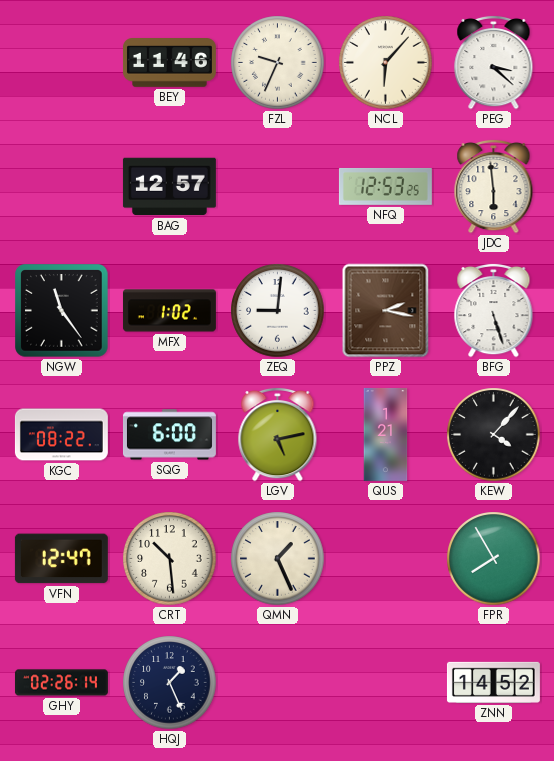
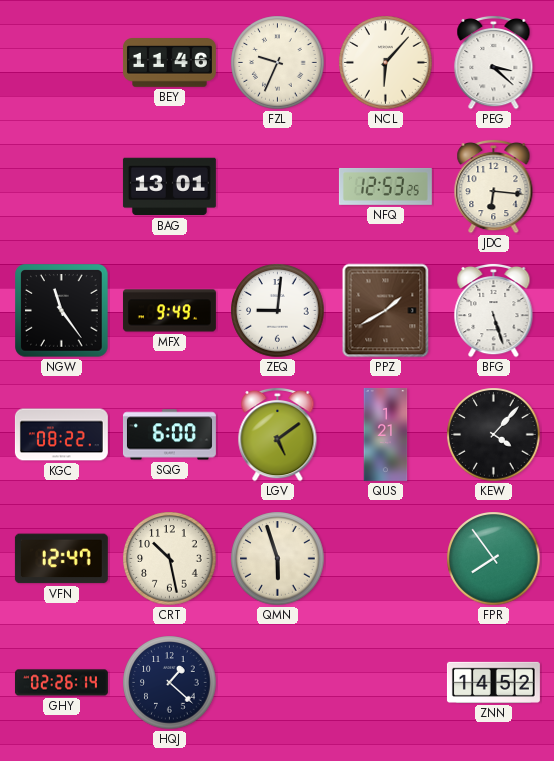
BAG: 12:57 -> 13:01
JDC: 5:59 -> 6:16
MFX: 1:02 -> 9:49
PPZ: 2:17 -> 1:40
LGV: 5:13 -> 5:09
CRT: 10:29 -> 10:28
QMN: 1:26 -> 5:57
FPR: 7:55 -> 7:54
HQJ: 1:26 -> 1:22
